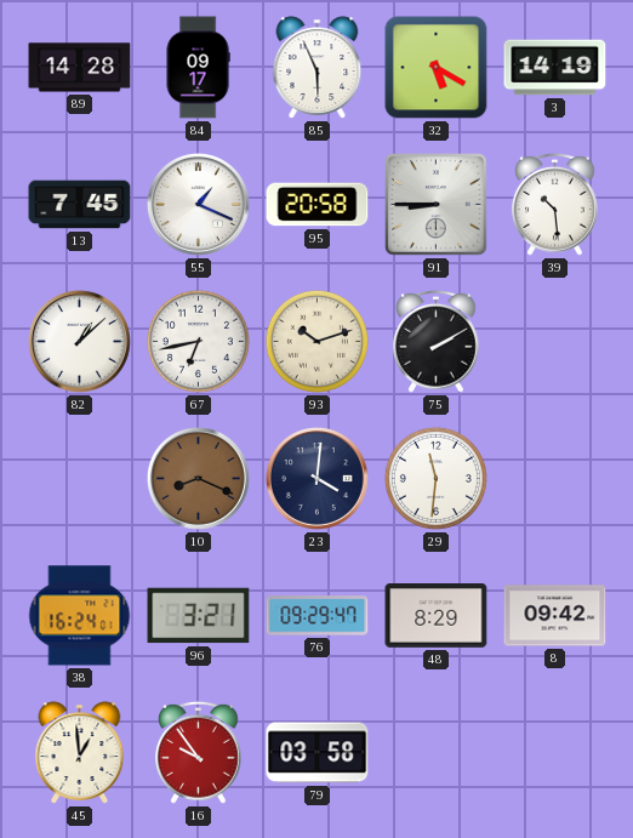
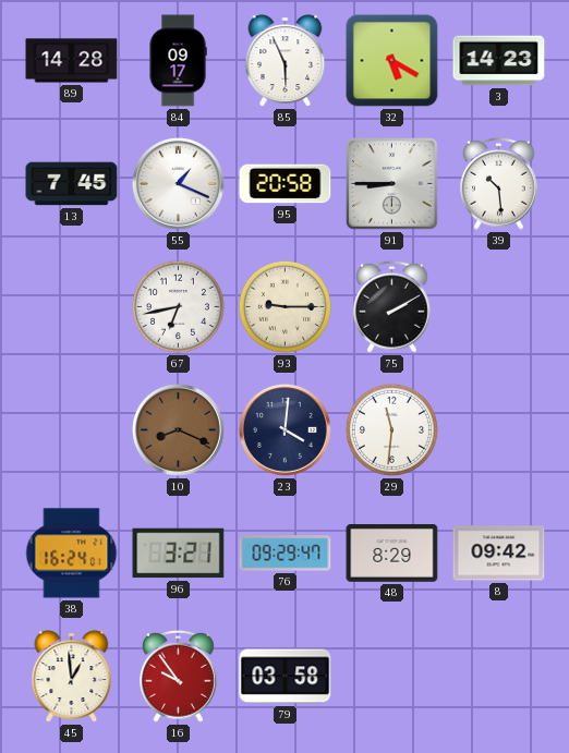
3: 14:19 -> 14:23
82: 1:08 -> none
93: 10:12 -> 9:15
